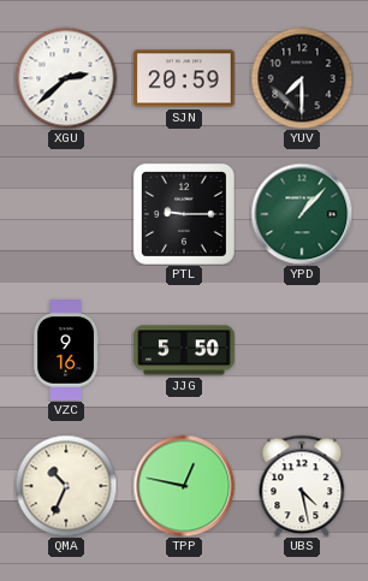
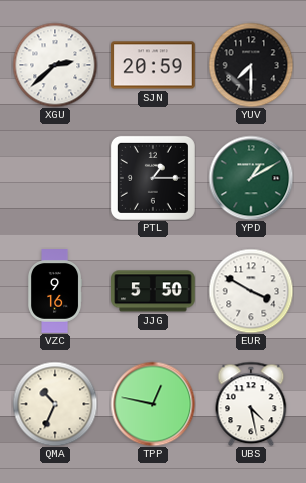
PTL: 9:15 -> 1:15
YPD: 1:07 -> 1:10
EUR: none -> 3:50
